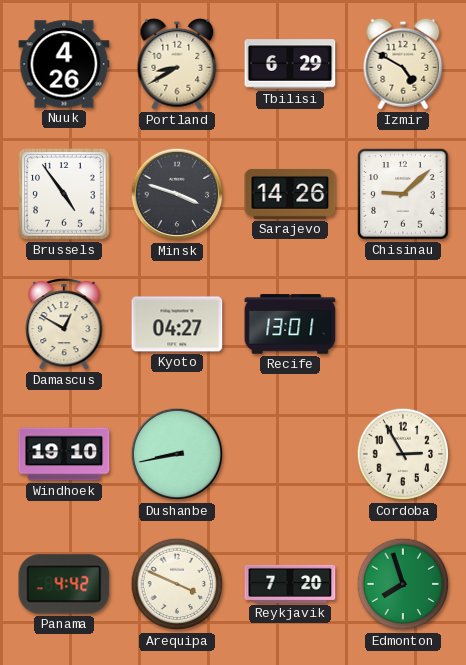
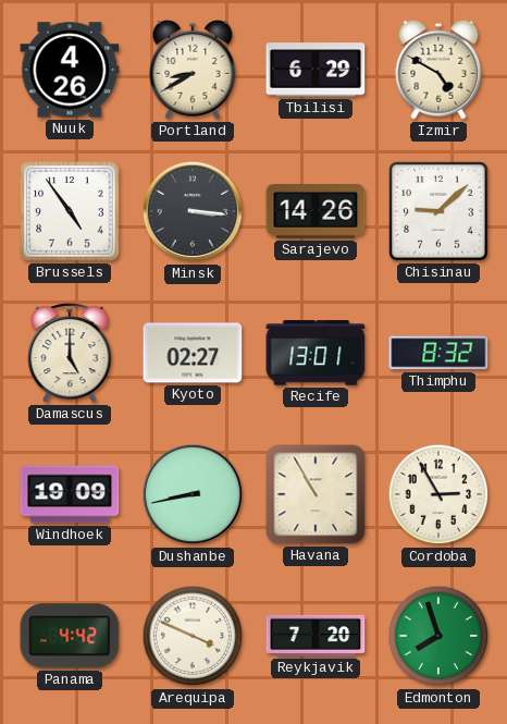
Minsk: 3:48 -> 3:16
Damascus: 12:50 -> 5:00
Kyoto: 04:27 -> 02:27
Thimphu: none -> 8:32
Windhoek: 19:10 -> 19:09
Havana: none -> 10:55
